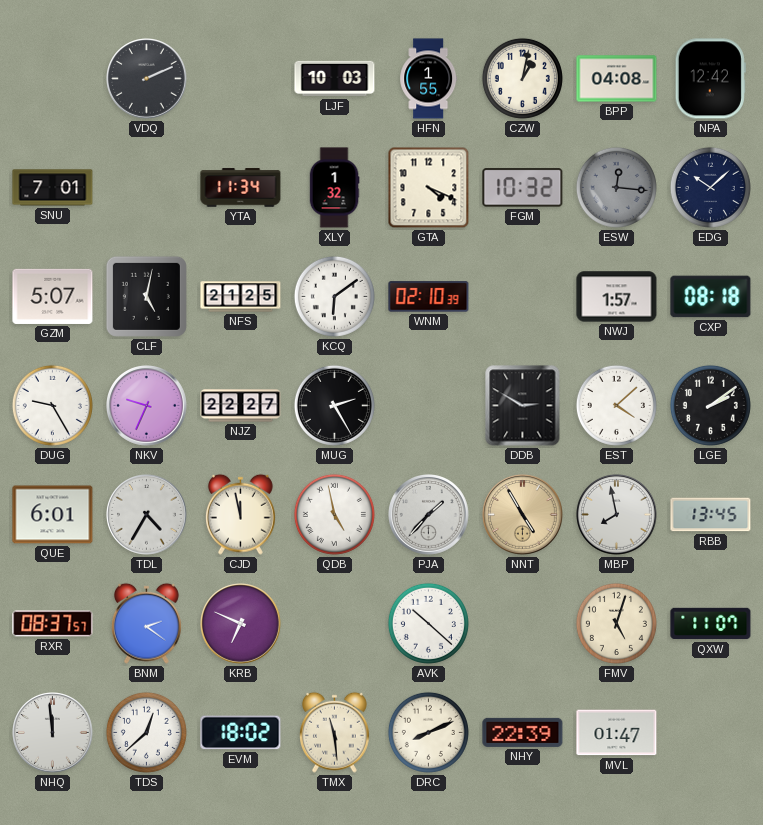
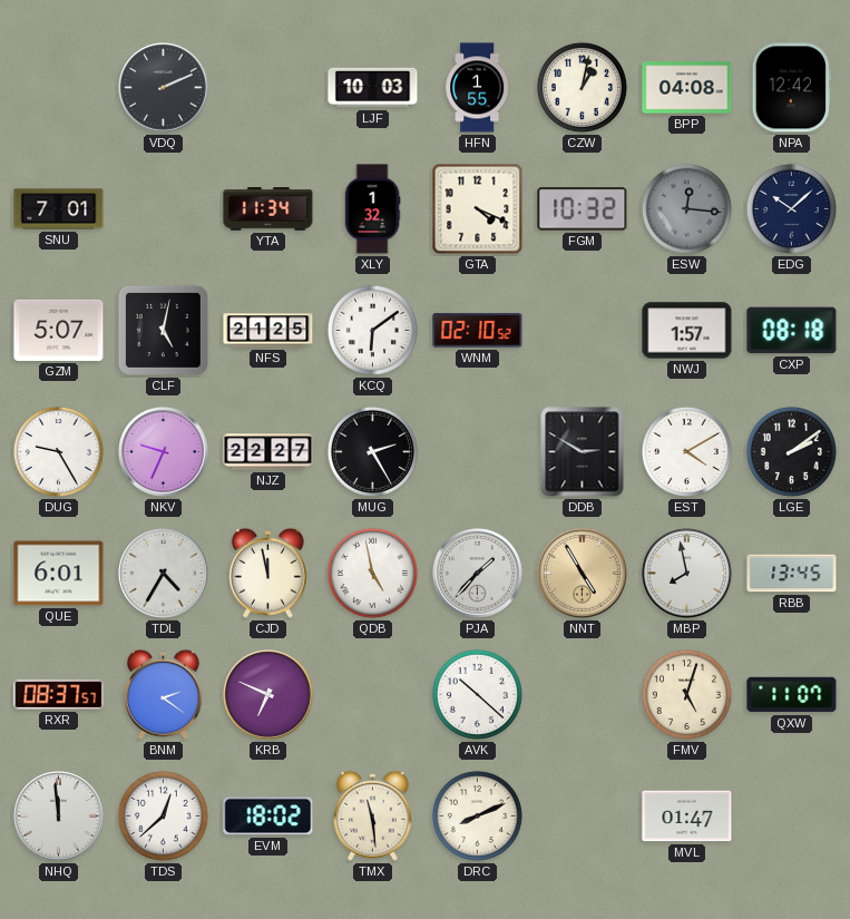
WNM: 02:10:39 -> 02:10:52
EST: 4:08 -> 4:10
NHY: 22:39 -> none
